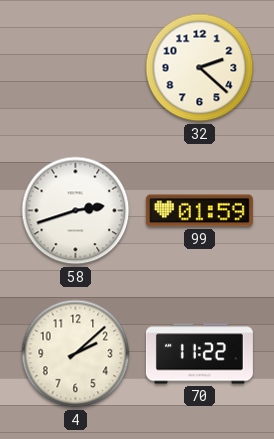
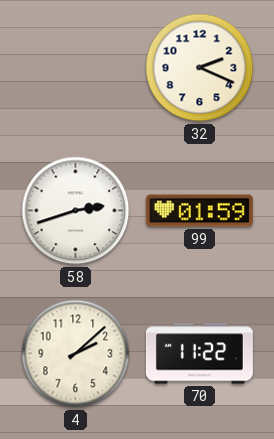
32: 2:22 -> 2:19
